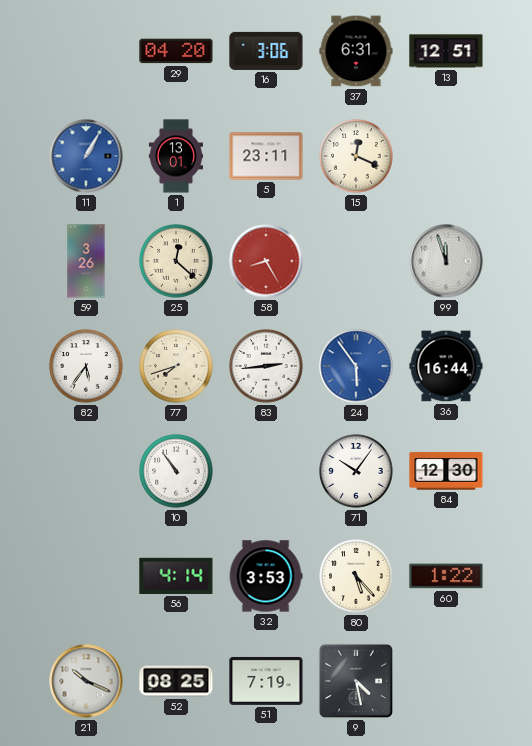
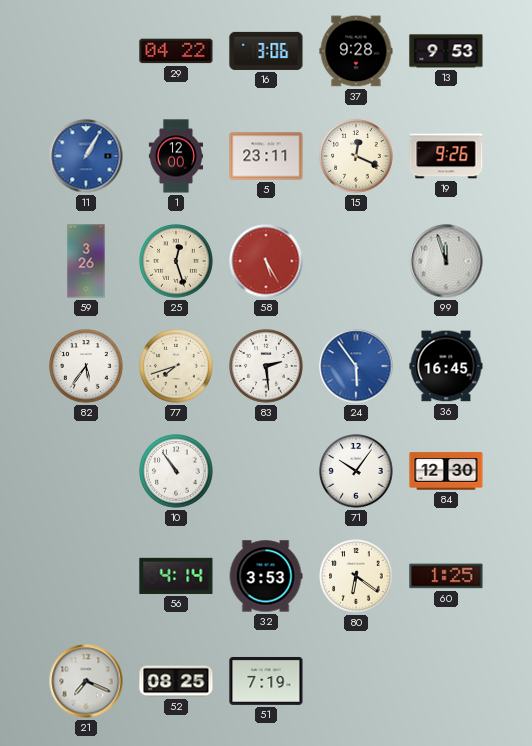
29: 04:20 -> 04:22
37: 6:31 -> 9:28
13: 12:51 -> 9:53
1: 13:01 -> 12:00
19: none -> 9:26
25: 12:22 -> 12:27
58: 8:25 -> 5:25
83: 2:44 -> 2:29
36: 16:44 -> 16:45
80: 5:23 -> 6:21
60: 1:22 -> 1:25
21: 10:19 -> 7:19
9: 4:28 -> none
